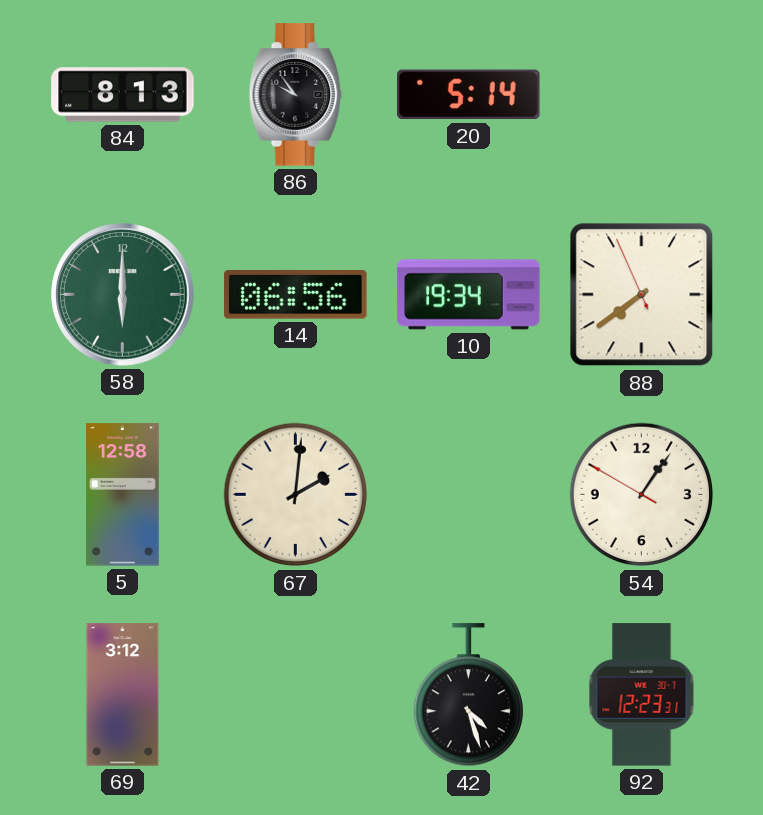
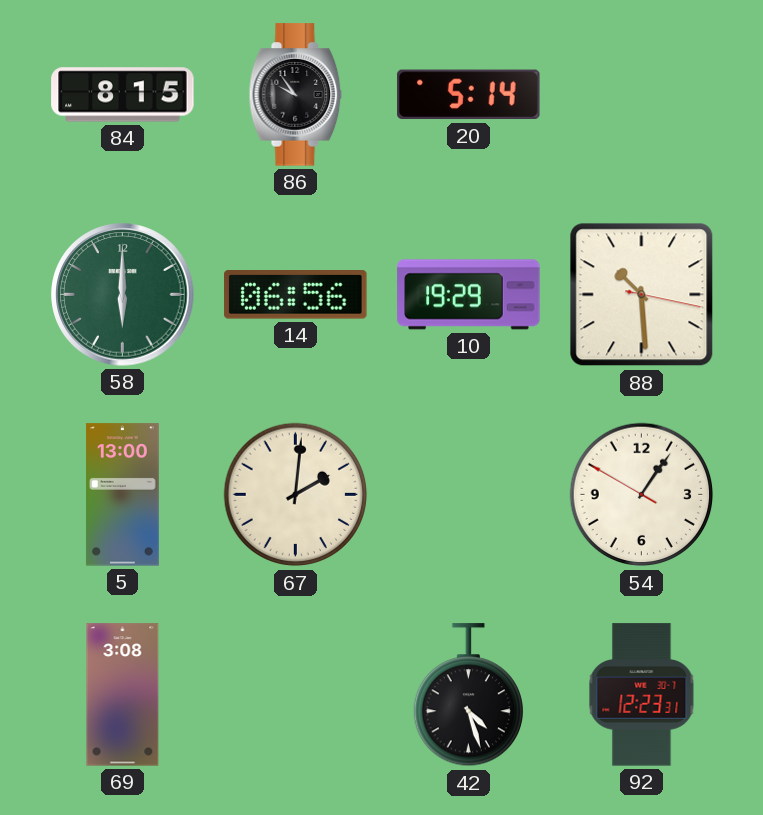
84: 8:13 -> 8:15
10: 19:34 -> 19:29
88: 7:38 -> 10:29
5: 12:58 -> 13:00
69: 3:12 -> 3:08
